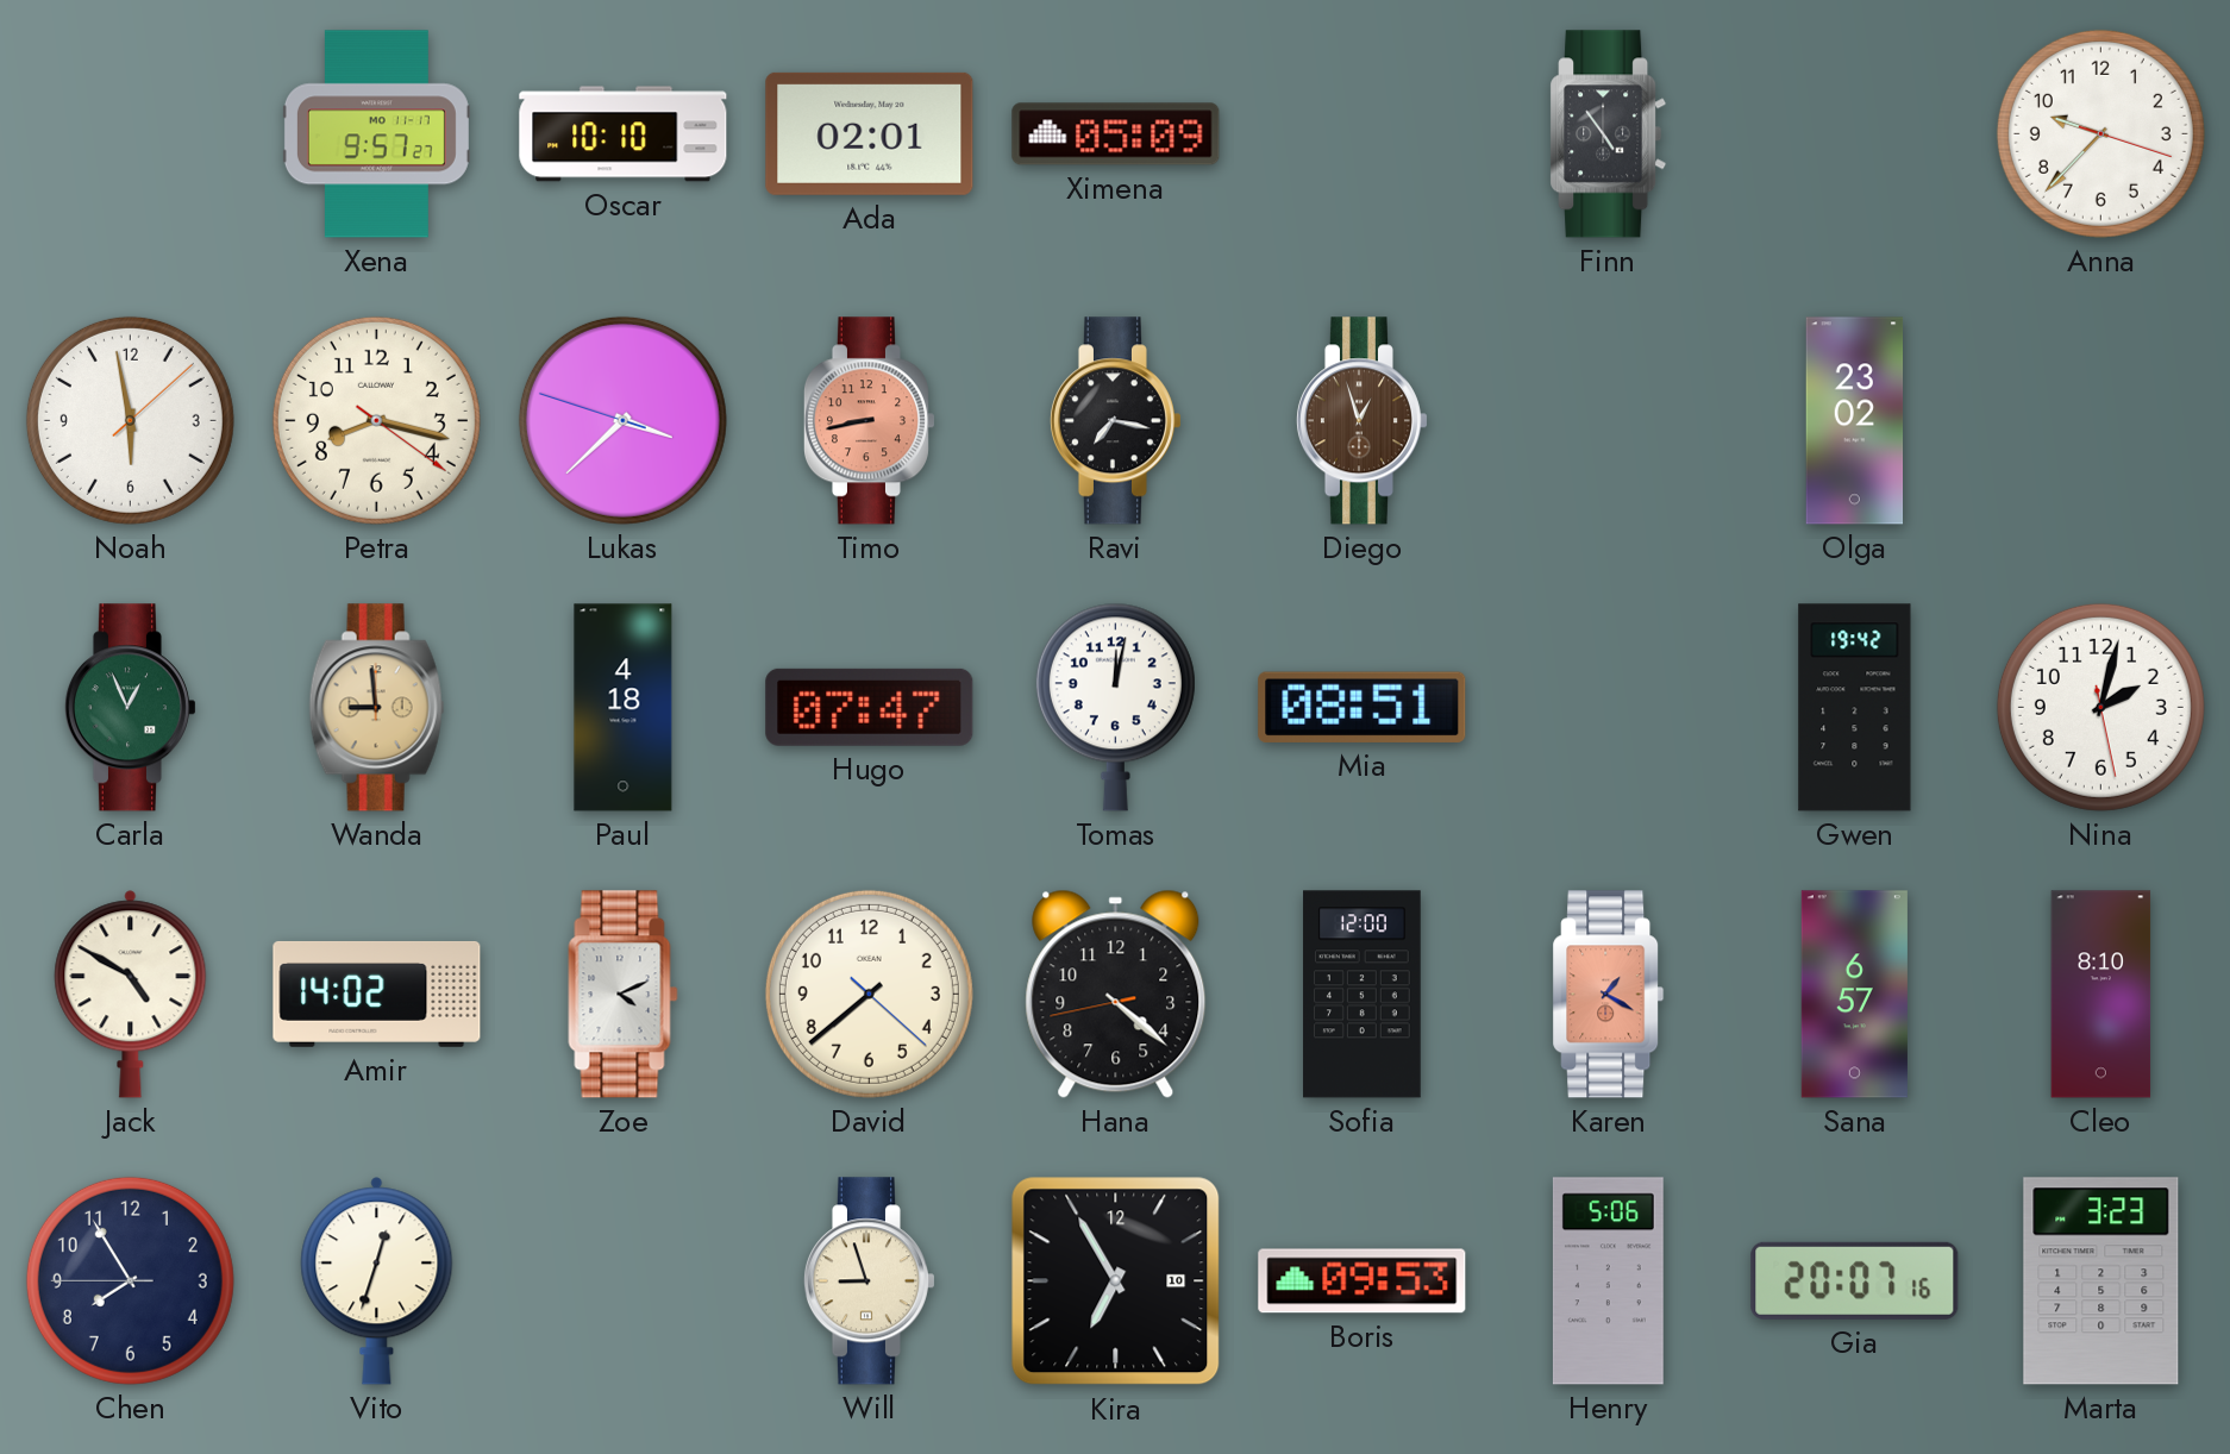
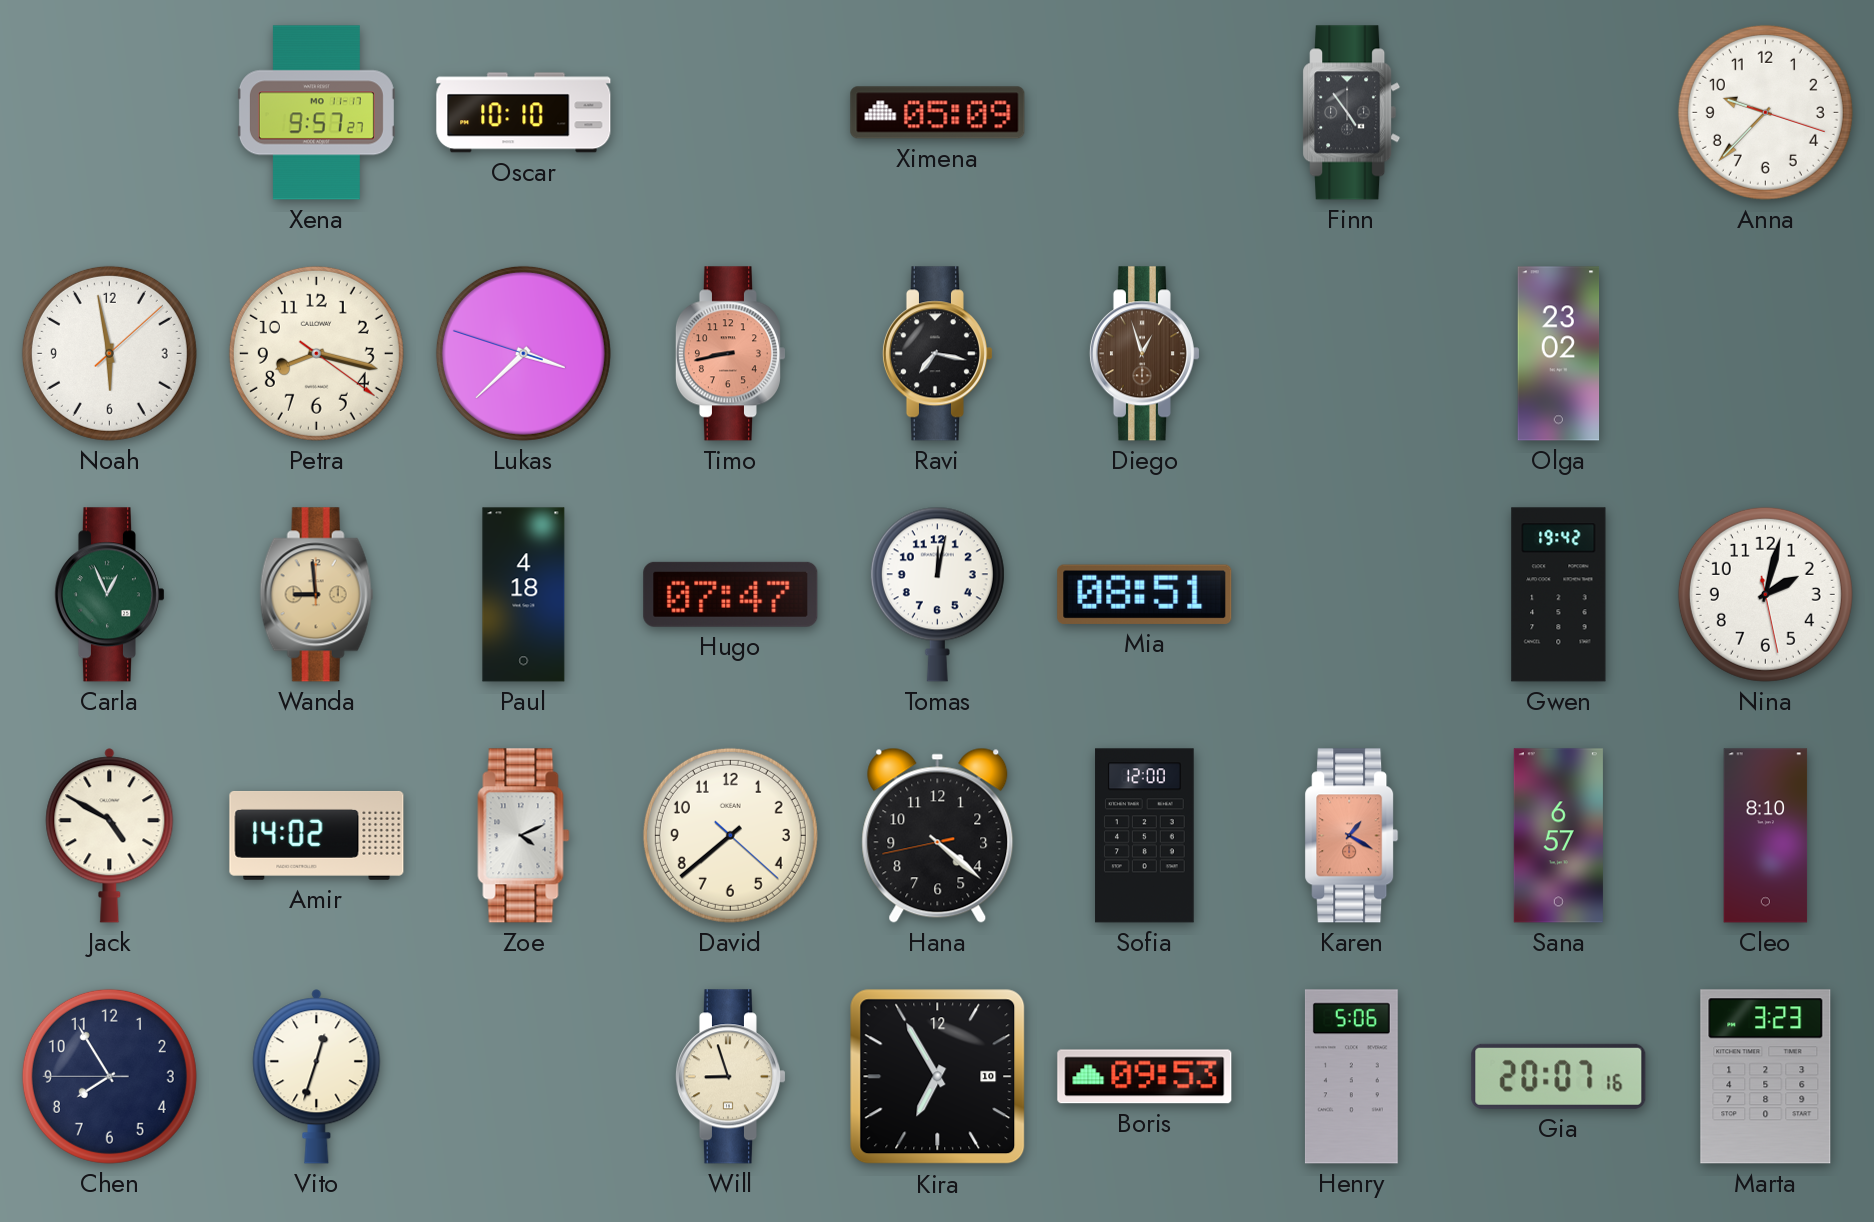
Ada: 02:01 -> none
